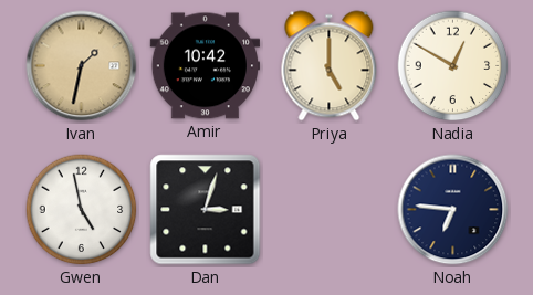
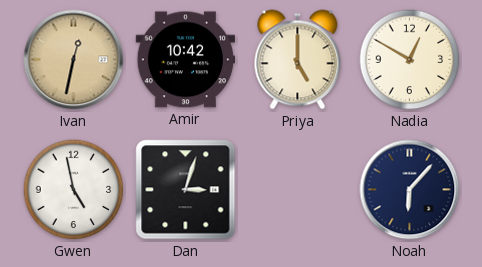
Ivan: 1:32 -> 12:32
Noah: 6:46 -> 6:07
